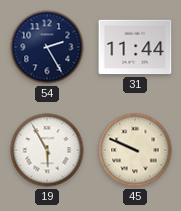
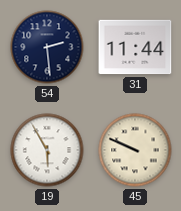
54: 2:25 -> 2:29
